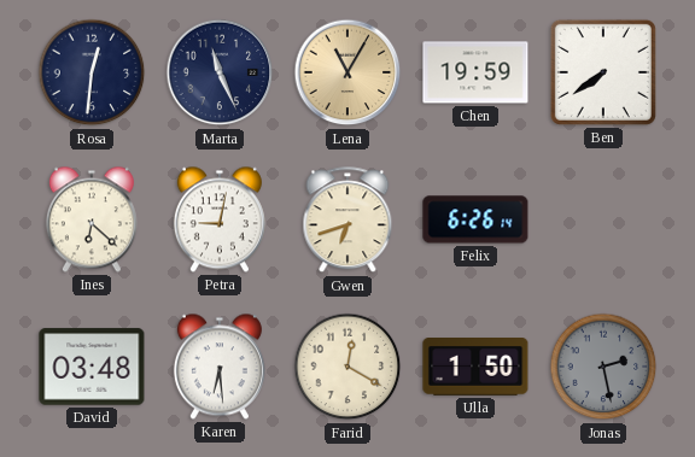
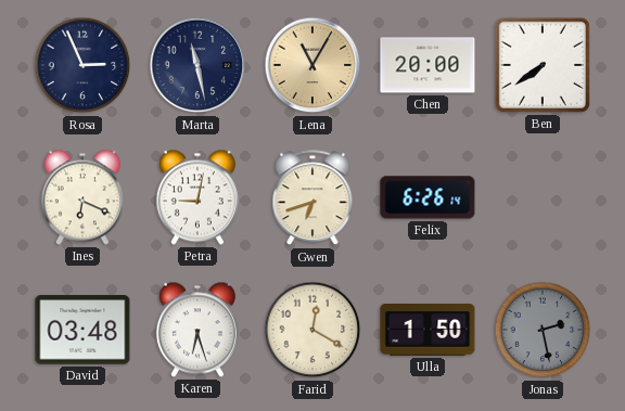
Rosa: 12:31 -> 2:56
Marta: 11:26 -> 11:28
Chen: 19:59 -> 20:00
Ines: 6:22 -> 6:19
Karen: 6:29 -> 6:27
